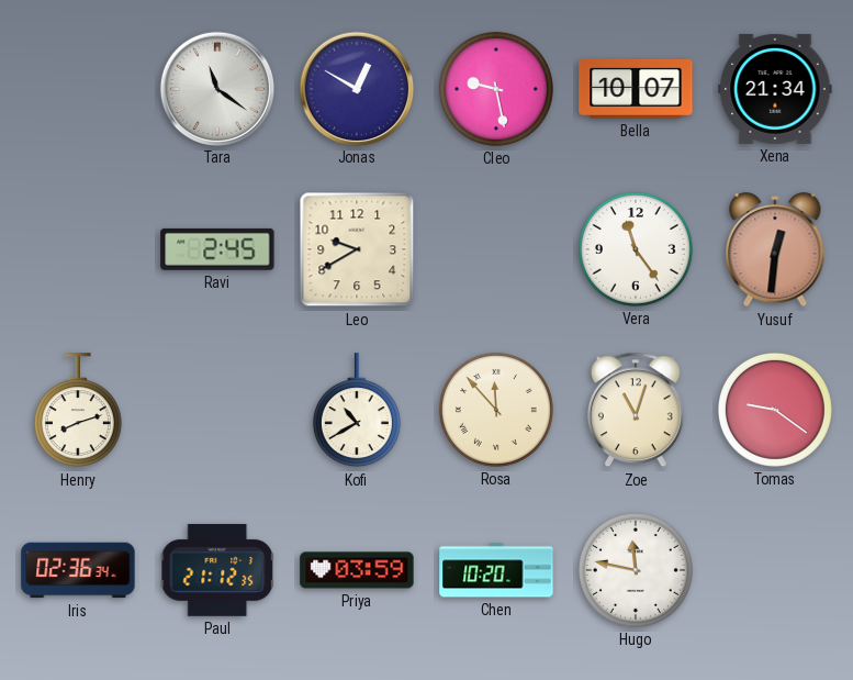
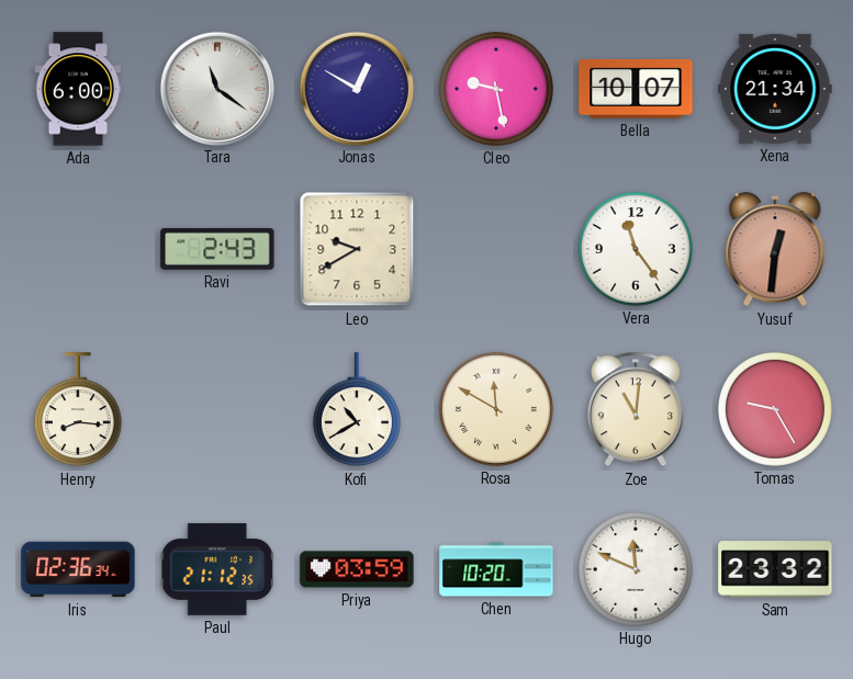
Ada: none -> 6:00
Ravi: 2:45 -> 2:43
Henry: 8:12 -> 8:16
Rosa: 11:53 -> 11:50
Zoe: 11:03 -> 11:01
Tomas: 9:21 -> 9:25
Hugo: 11:47 -> 11:49
Sam: none -> 23:32
